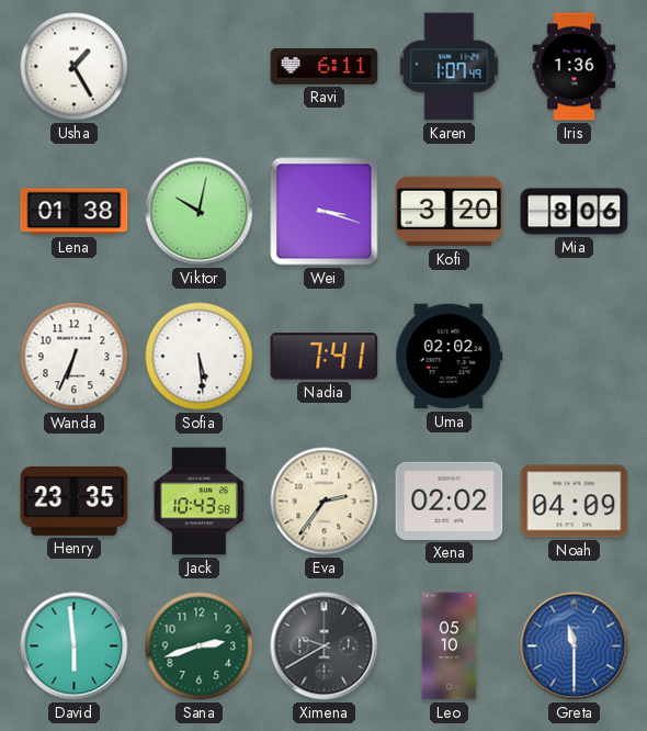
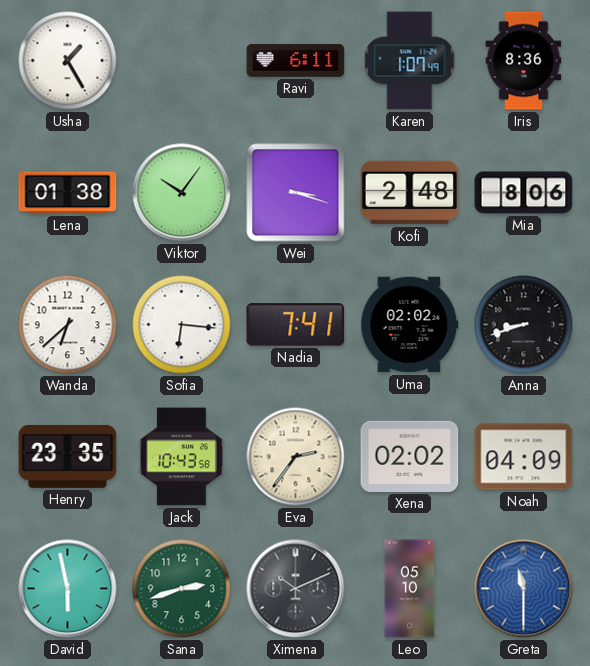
Iris: 1:36 -> 8:36
Viktor: 10:02 -> 10:06
Kofi: 3:20 -> 2:48
Wanda: 6:34 -> 6:38
Sofia: 5:29 -> 6:16
Anna: none -> 8:42
David: 5:59 -> 5:58
Ximena: 9:40 -> 10:11
